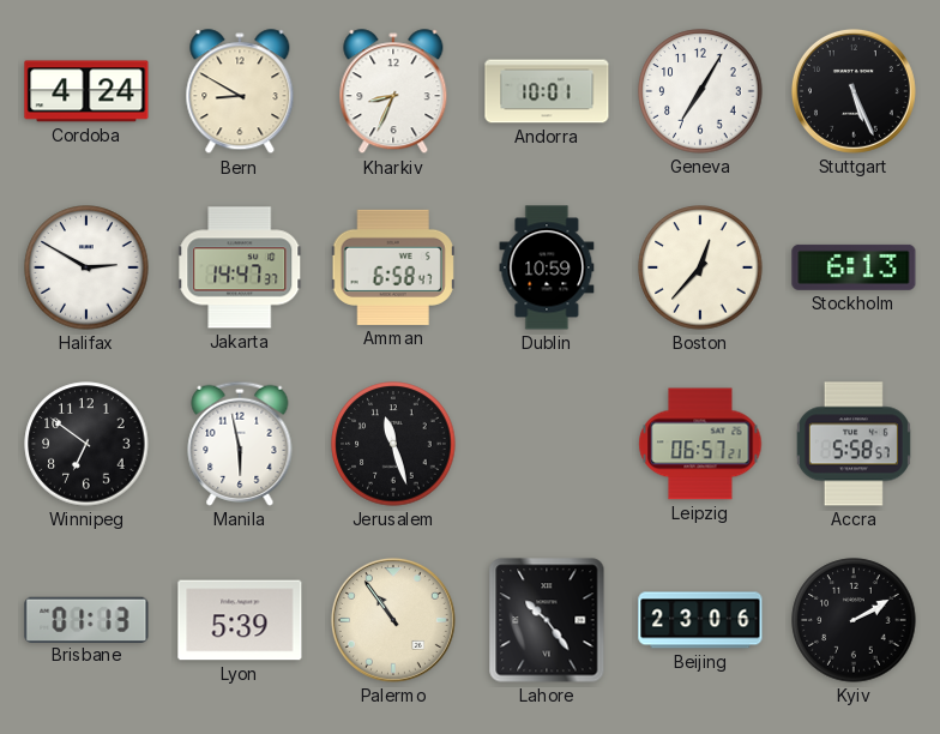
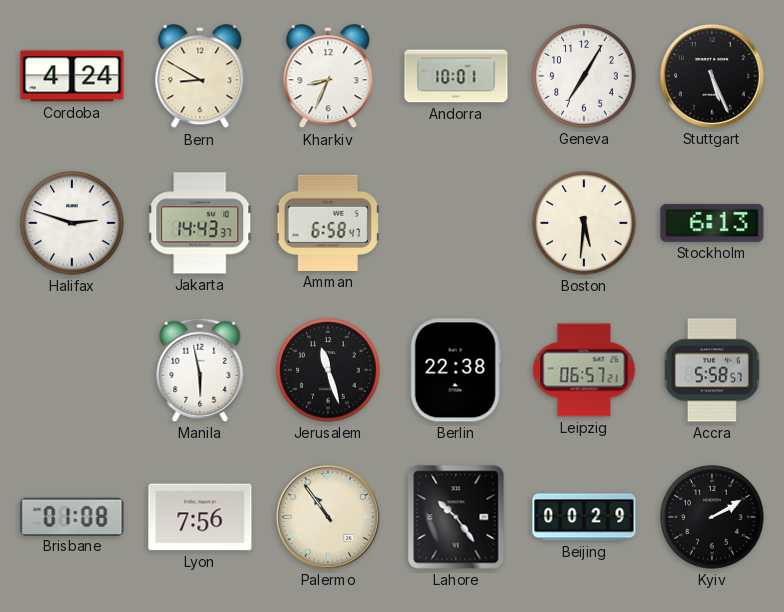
Halifax: 2:50 -> 2:48
Jakarta: 14:47 -> 14:43
Dublin: 10:59 -> none
Boston: 12:37 -> 5:31
Winnipeg: 6:51 -> none
Berlin: none -> 22:38
Brisbane: 01:13 -> 01:08
Lyon: 5:39 -> 7:56
Beijing: 23:06 -> 00:29
